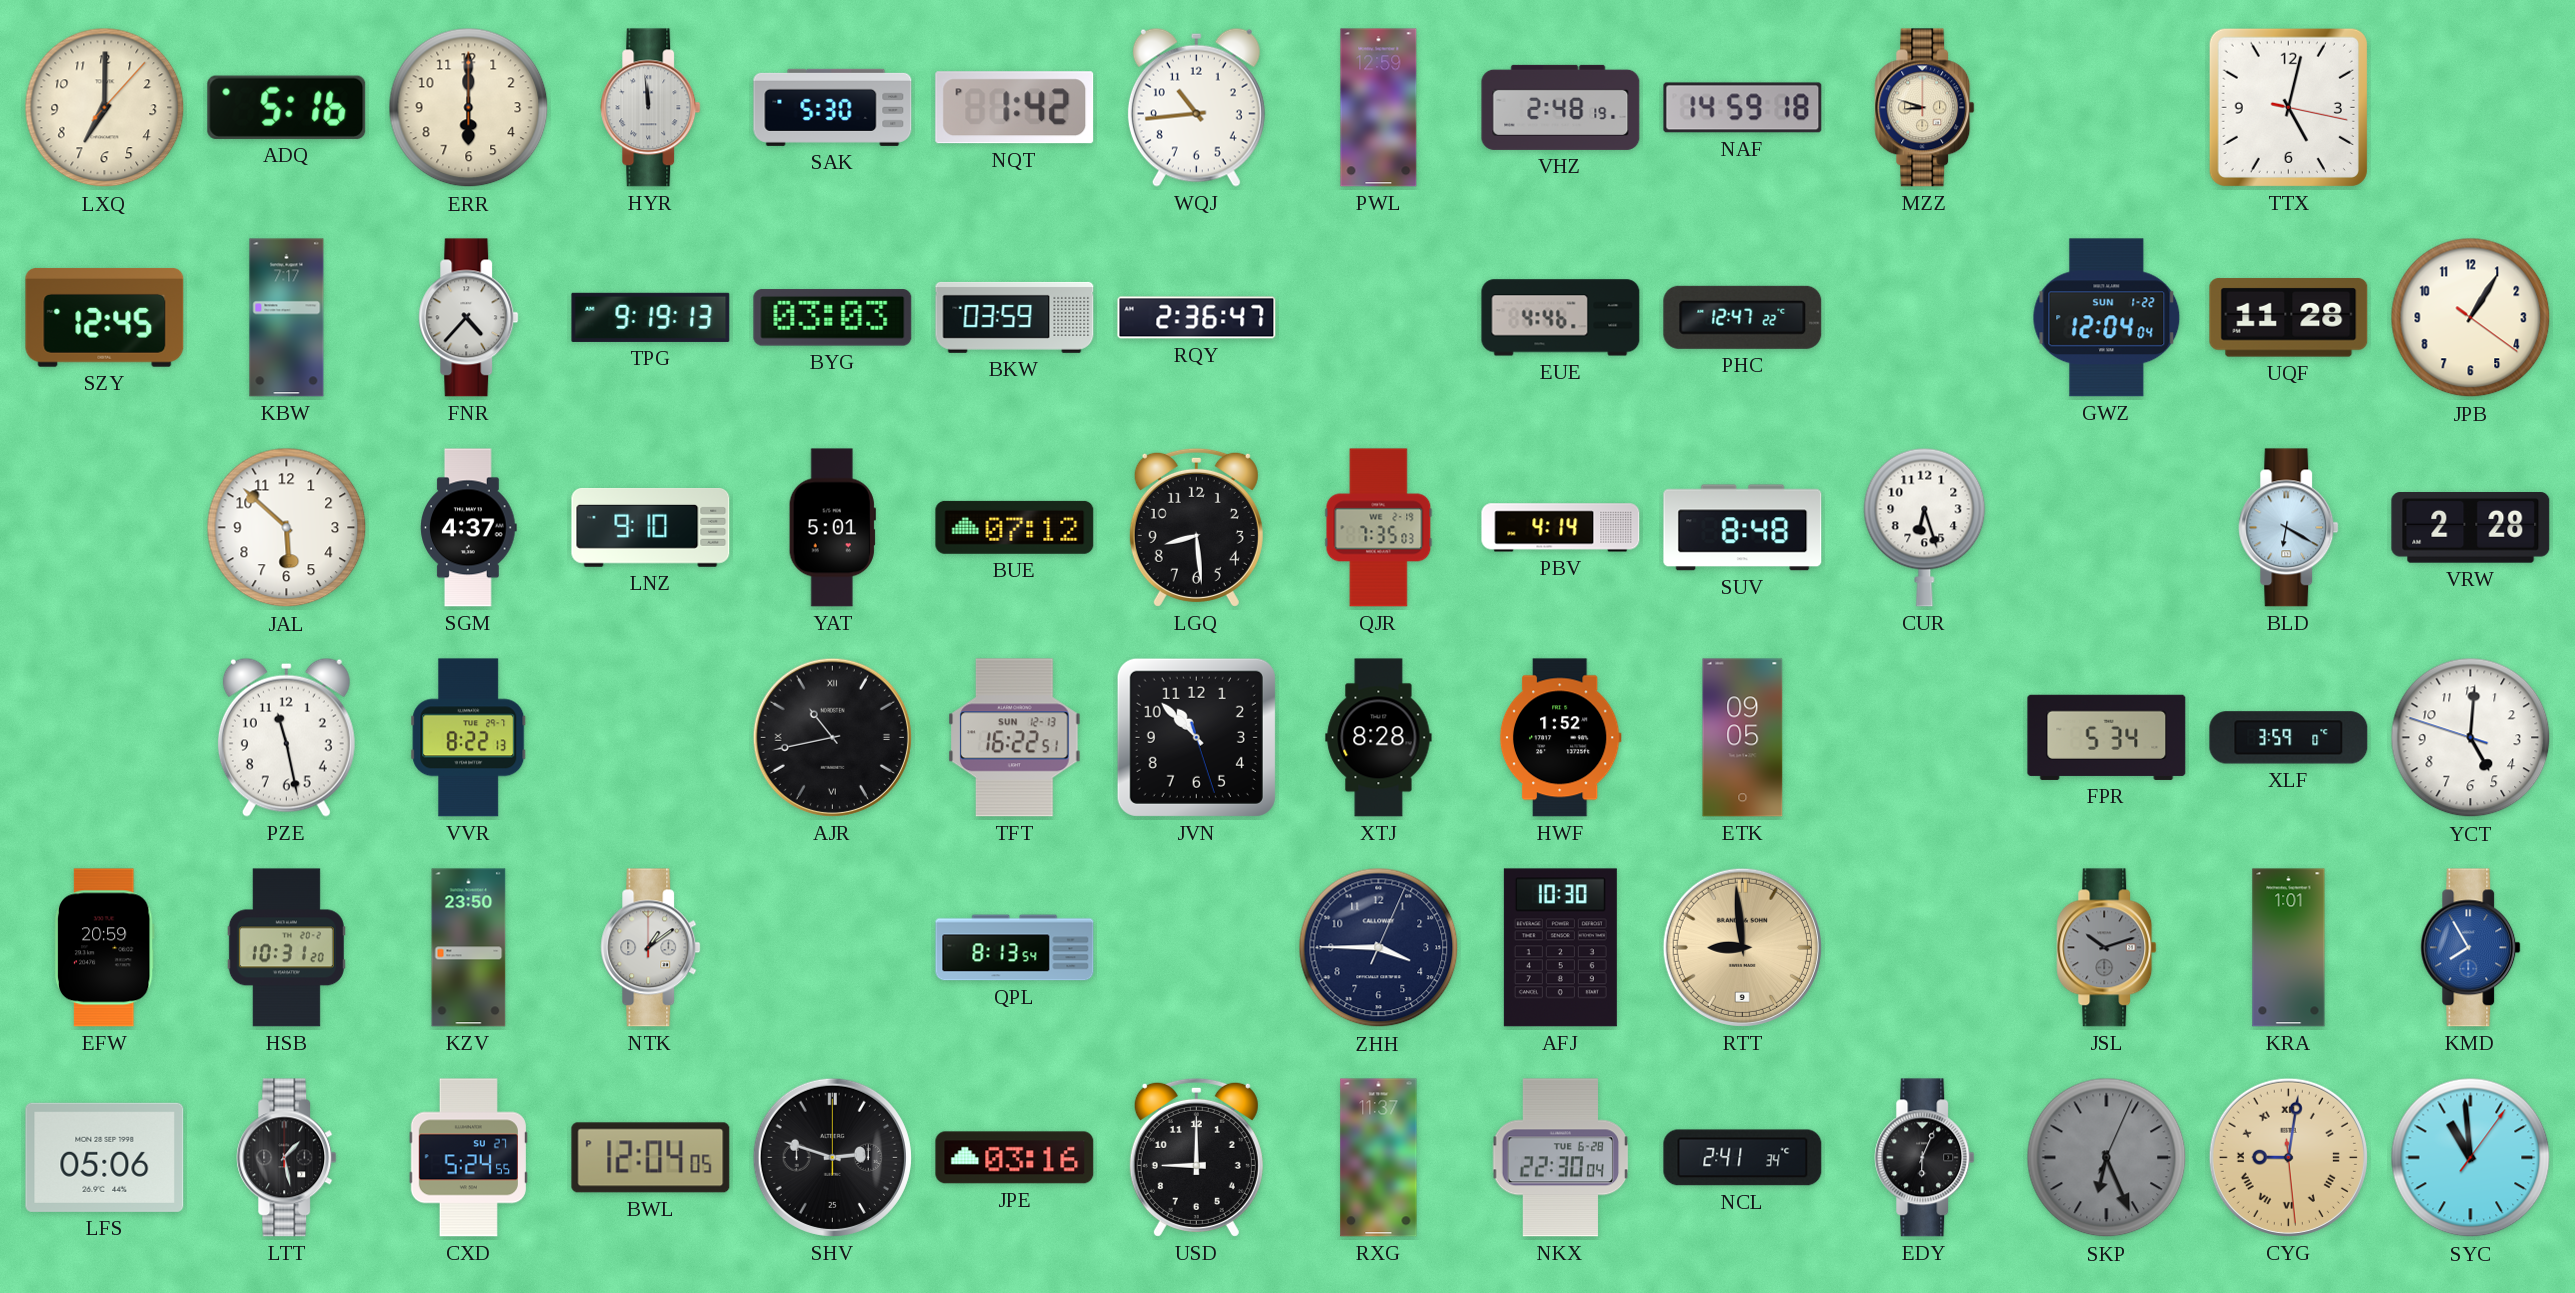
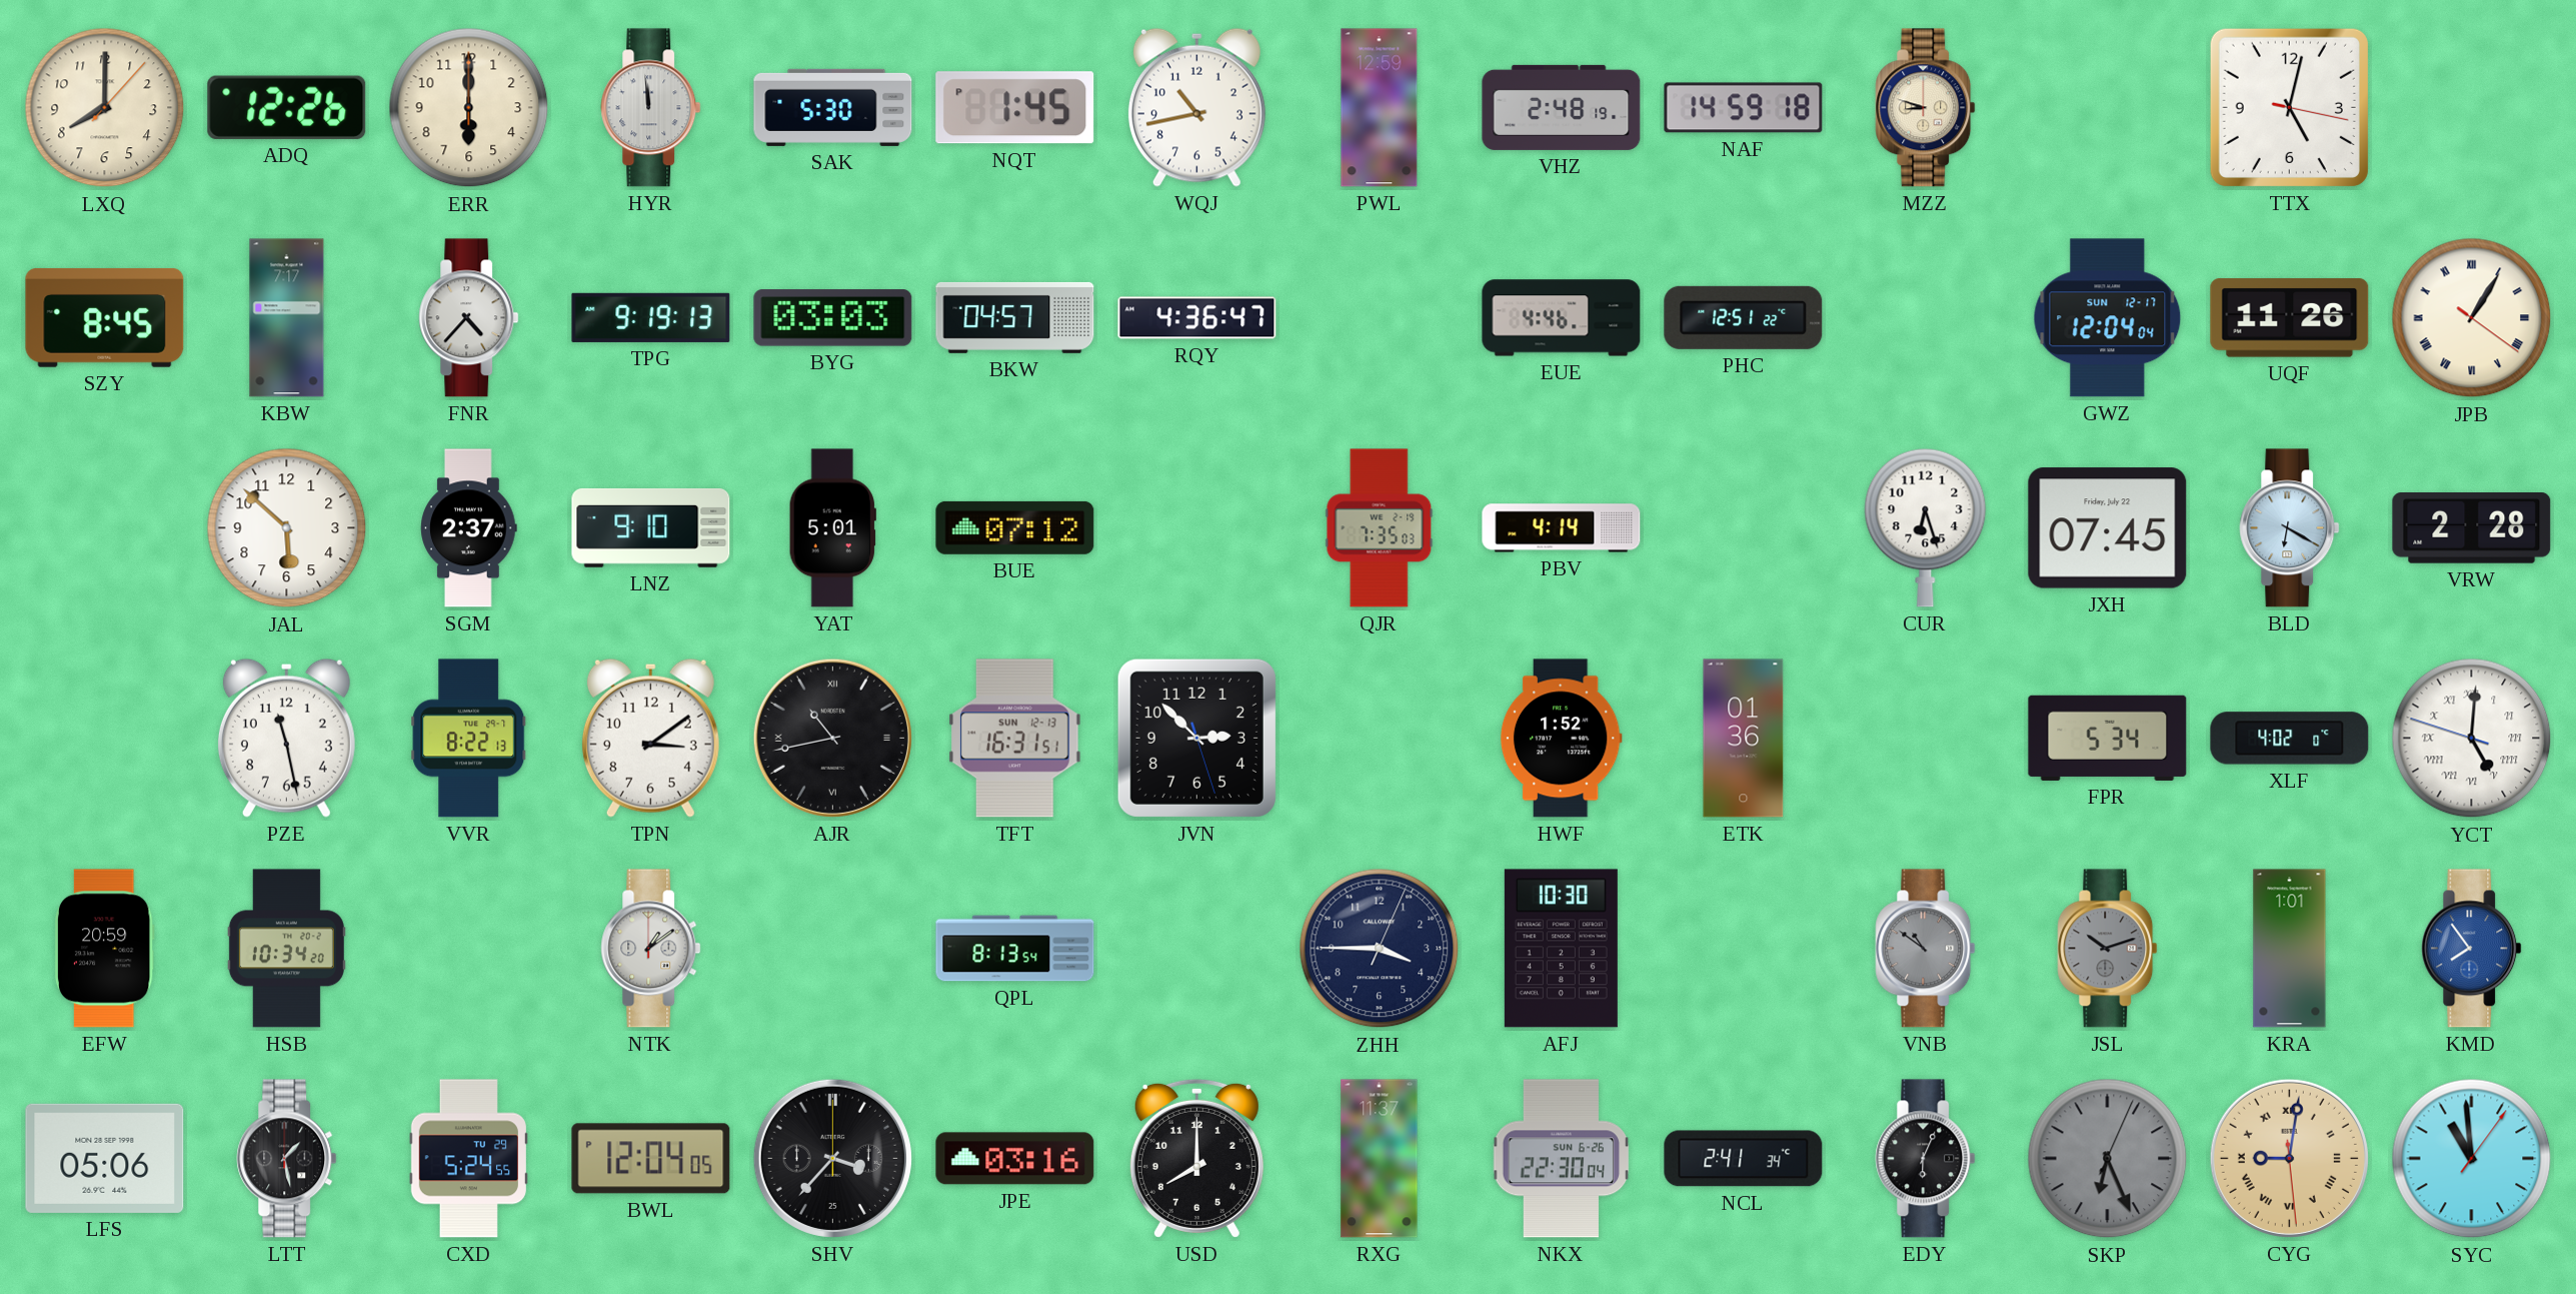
LXQ: 7:00 -> 8:00
ADQ: 5:16 -> 12:26
NQT: 1:42 -> 1:45
WQJ: 10:44 -> 10:43
SZY: 12:45 -> 8:45
BKW: 03:59 -> 04:57
RQY: 2:36 -> 4:36
PHC: 12:47 -> 12:51
GWZ date: SUN 1-22 -> SUN 12-17
UQF: 11:28 -> 11:26
JPB numerals: Arabic -> Roman
SGM: 4:37 -> 2:37
LGQ: 8:29 -> none
SUV: 8:48 -> none
JXH: none -> 07:45
TPN: none -> 3:09
TFT: 16:22 -> 16:31
JVN: 10:52 -> 2:52
XTJ: 8:28 -> none
ETK: 09:05 -> 01:36
XLF: 3:59 -> 4:02
YCT numerals: Arabic -> Roman
HSB: 10:31 -> 10:34
KZV: 23:50 -> none
RTT: 8:59 -> none
VNB: none -> 10:51
KMD: 7:55 -> 7:54
CXD date: SU 27 -> TU 29
SHV: 2:48 -> 3:37
USD: 9:00 -> 8:00
NKX date: TUE 6-28 -> SUN 6-26
